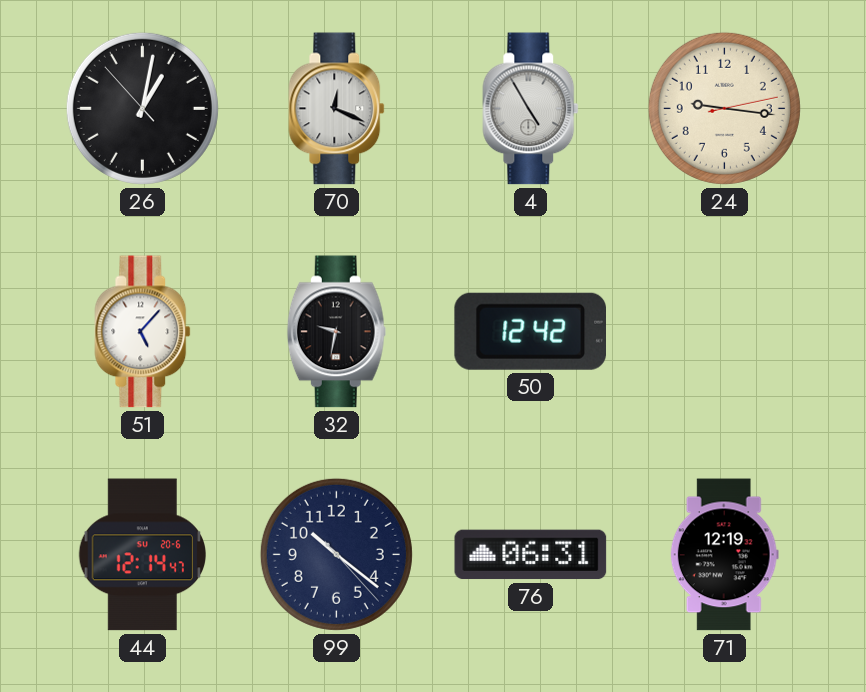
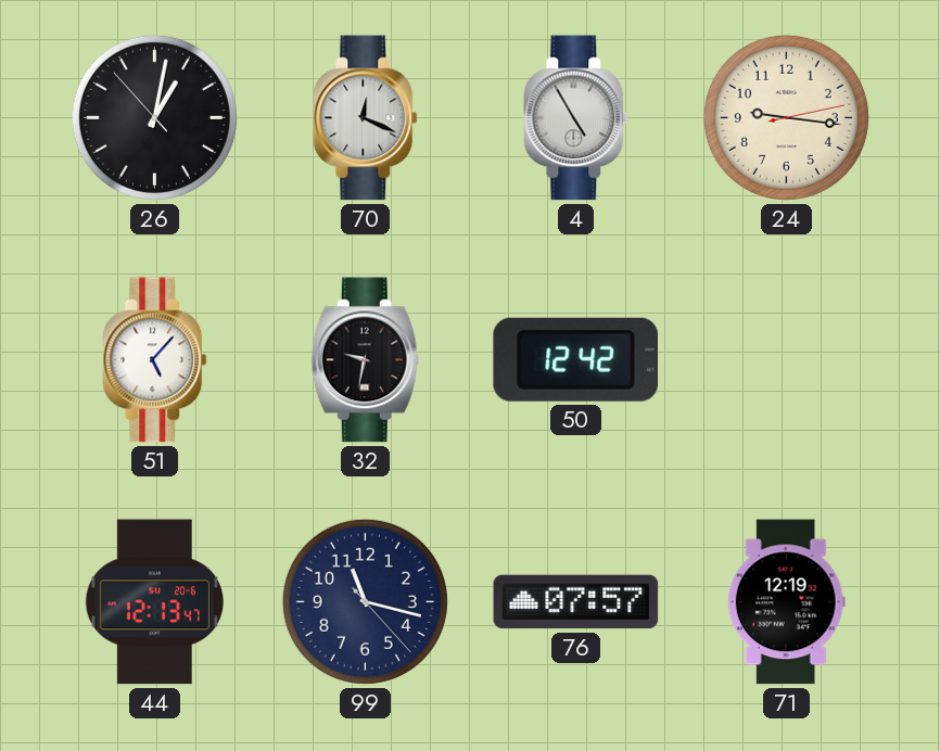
44: 12:14 -> 12:13
99: 10:21 -> 11:17
76: 06:31 -> 07:57
